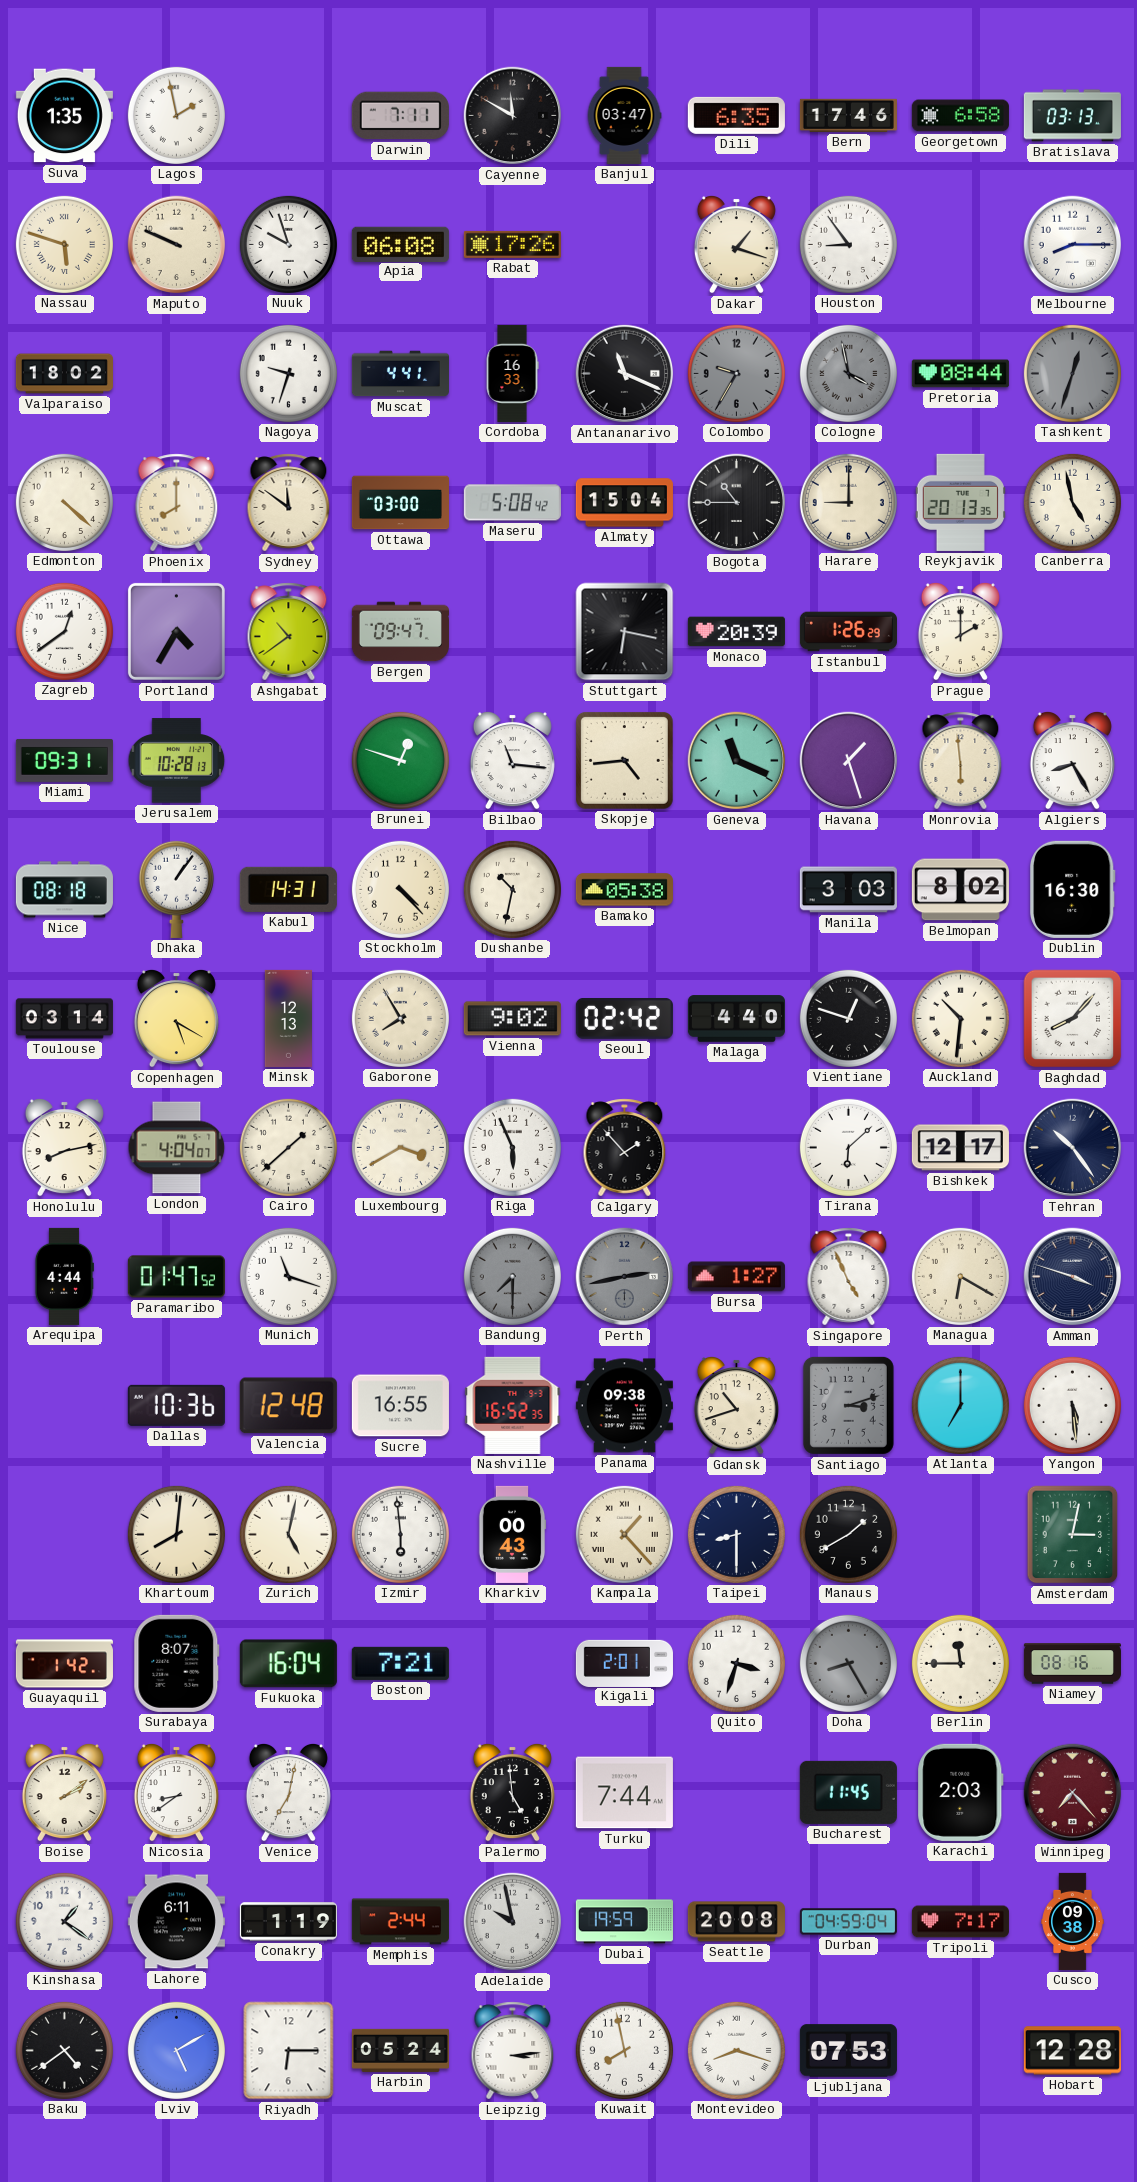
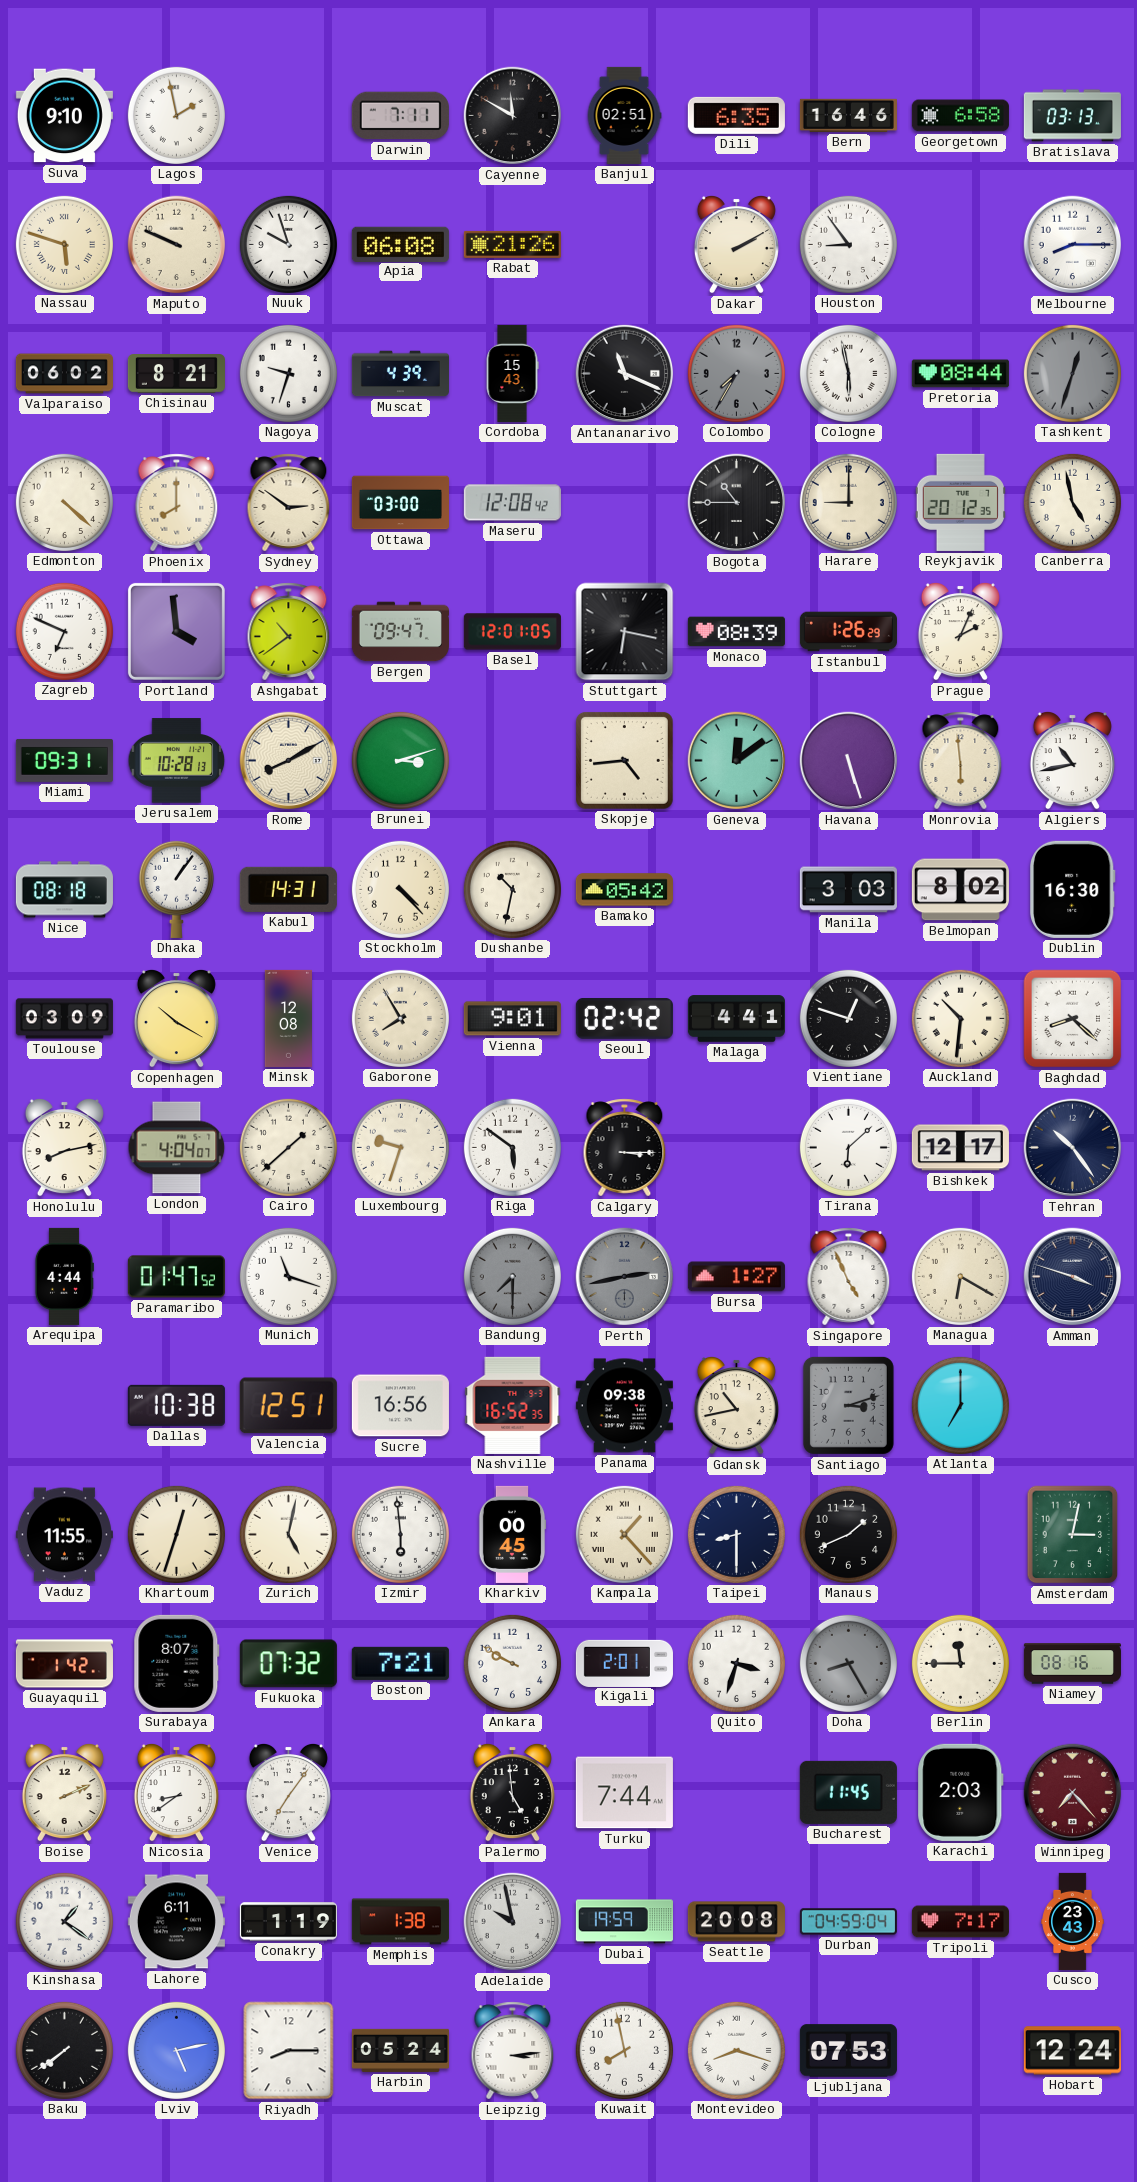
Suva: 1:35 -> 9:10
Banjul: 03:47 -> 02:51
Bern: 17:46 -> 16:46
Rabat: 17:26 -> 21:26
Dakar: 1:18 -> 2:10
Valparaiso: 18:02 -> 06:02
Chisinau: none -> 8:21
Muscat: 4:41 -> 4:39
Cordoba: 16:33 -> 15:43
Colombo: 9:35 -> 7:35
Cologne: 3:58 -> 5:58
Cologne dial: grey -> white
Sydney: 11:51 -> 2:51
Maseru: 5:08 -> 12:08
Almaty: 15:04 -> none
Reykjavik: 20:13 -> 20:12
Zagreb: 12:39 -> 6:49
Portland: 4:35 -> 3:59
Basel: none -> 12:01
Monaco: 20:39 -> 08:39
Prague: 2:00 -> 2:04
Rome: none -> 8:10
Brunei: 12:48 -> 3:12
Bilbao: 11:16 -> none
Geneva: 11:19 -> 12:09
Havana: 1:27 -> 5:27
Algiers: 8:25 -> 10:43
Bamako: 05:38 -> 05:42
Toulouse: 03:14 -> 03:09
Copenhagen: 5:20 -> 10:20
Minsk: 12:13 -> 12:08
Vienna: 9:02 -> 9:01
Malaga: 4:40 -> 4:41
Baghdad: 8:07 -> 8:22
Luxembourg: 3:40 -> 9:33
Riga: 5:56 -> 5:51
Calgary: 1:53 -> 3:15
Dallas: 10:36 -> 10:38
Valencia: 12:48 -> 12:51
Sucre: 16:55 -> 16:56
Gdansk: 10:42 -> 10:43
Yangon: 5:29 -> none
Vaduz: none -> 11:55
Khartoum: 8:01 -> 12:33
Kharkiv: 00:43 -> 00:45
Manaus: 1:40 -> 1:41
Fukuoka: 16:04 -> 07:32
Ankara: none -> 9:50
Boise: 2:09 -> 2:11
Venice: 7:02 -> 7:06
Memphis: 2:44 -> 1:38
Cusco: 09:38 -> 23:43
Baku: 4:39 -> 7:39
Lviv: 5:10 -> 5:13
Riyadh: 6:15 -> 8:15
Hobart: 12:28 -> 12:24
